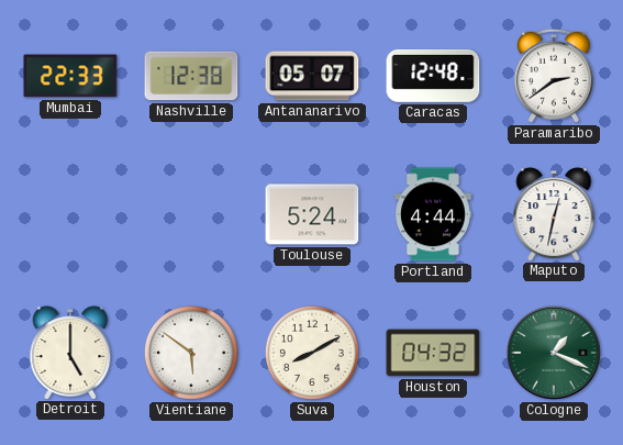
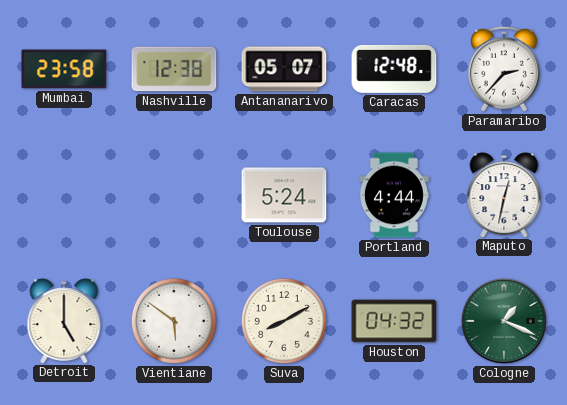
Mumbai: 22:33 -> 23:58
Paramaribo: 2:39 -> 2:37
